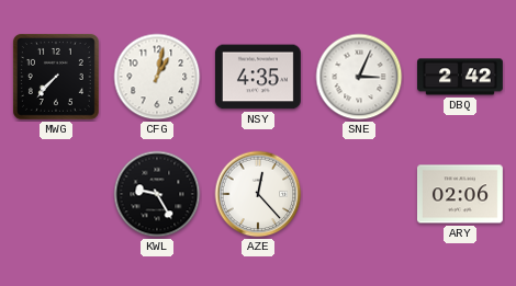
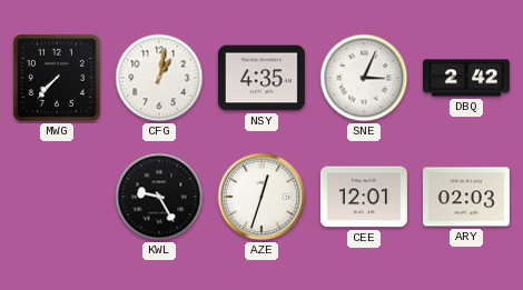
AZE: 12:23 -> 12:33
CEE: none -> 12:01
ARY: 02:06 -> 02:03
